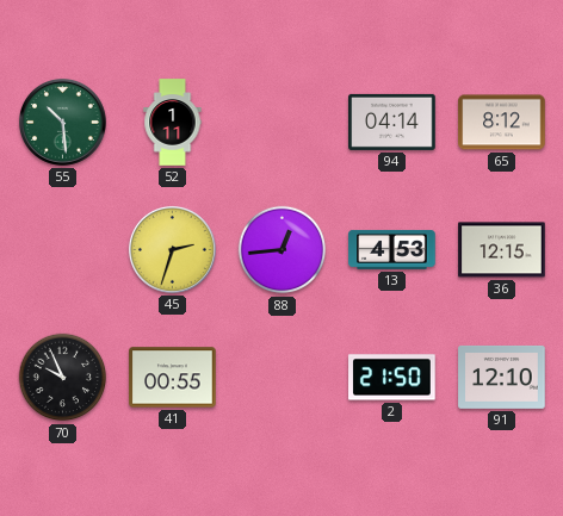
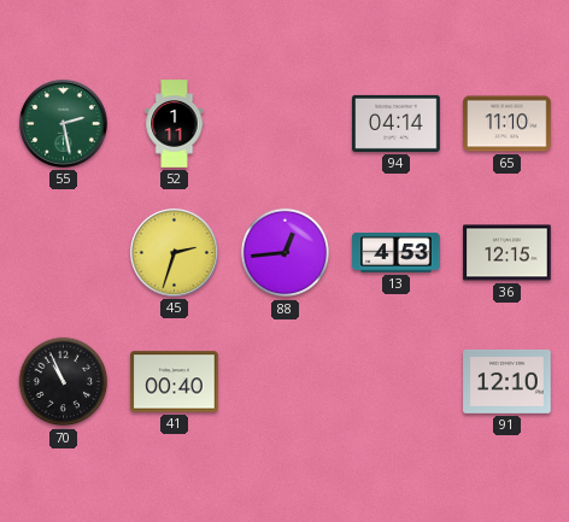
55: 10:29 -> 2:28
65: 8:12 -> 11:10
70: 9:56 -> 10:56
41: 00:55 -> 00:40
2: 21:50 -> none
